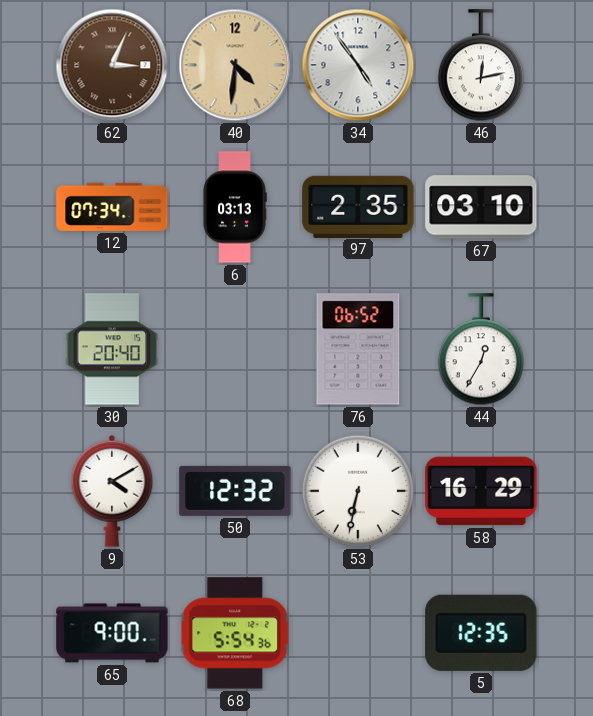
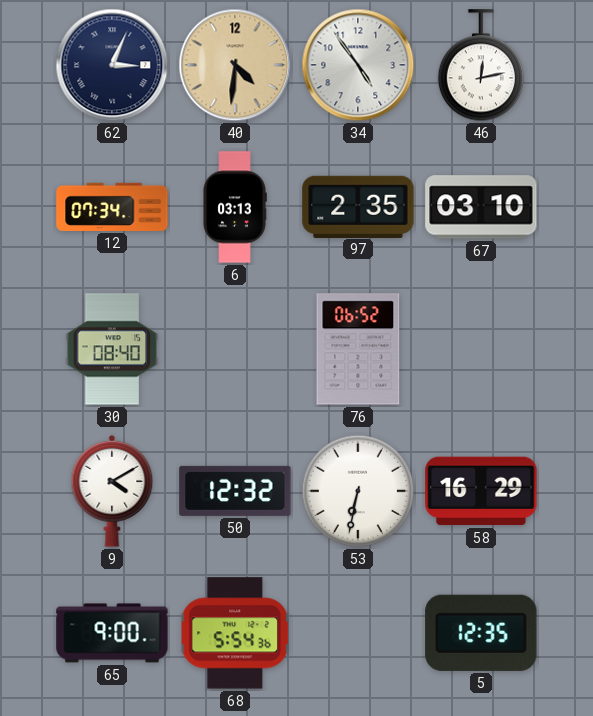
62 dial: brown -> navy
30: 20:40 -> 08:40
44: 12:35 -> none
